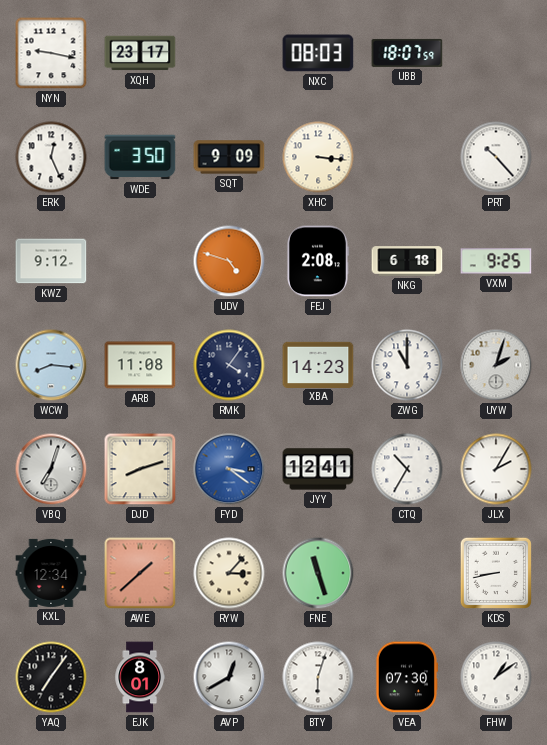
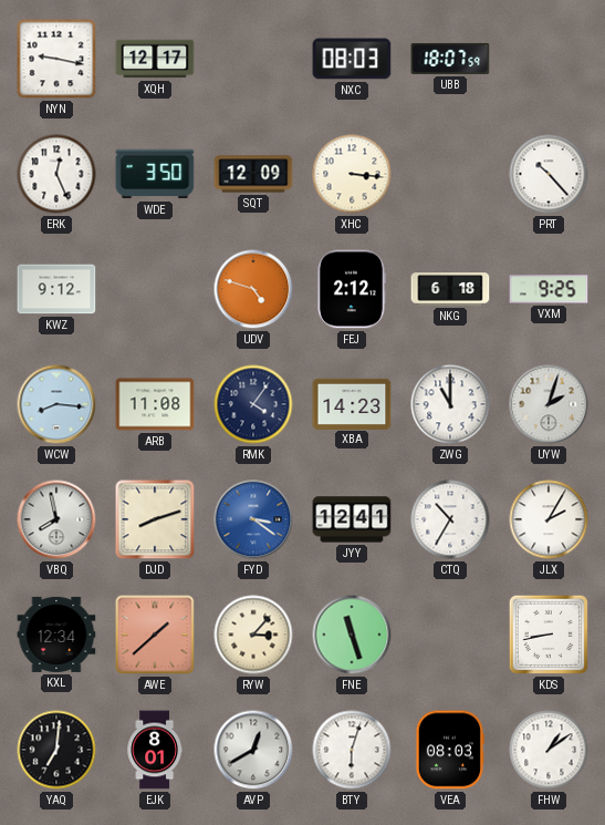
XQH: 23:17 -> 12:17
SQT: 9:09 -> 12:09
FEJ: 2:08 -> 2:12
VBQ: 7:03 -> 7:58
YAQ: 7:06 -> 7:01
VEA: 07:30 -> 08:03
